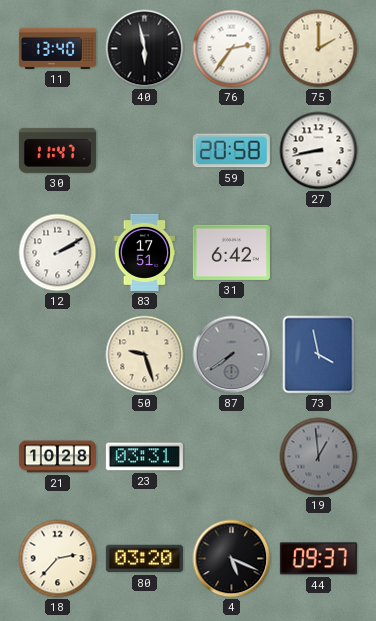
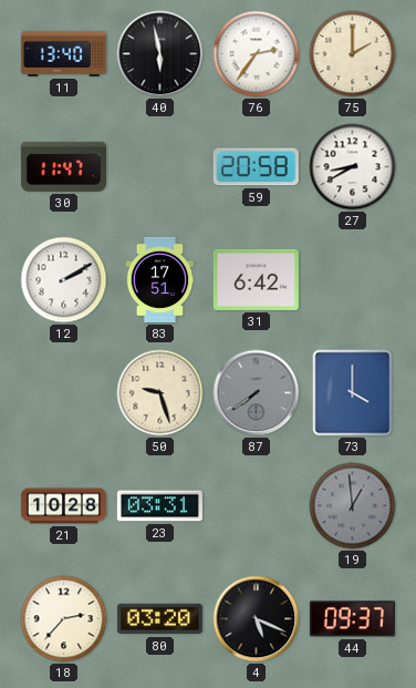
27: 8:43 -> 8:40
73: 3:58 -> 4:00
